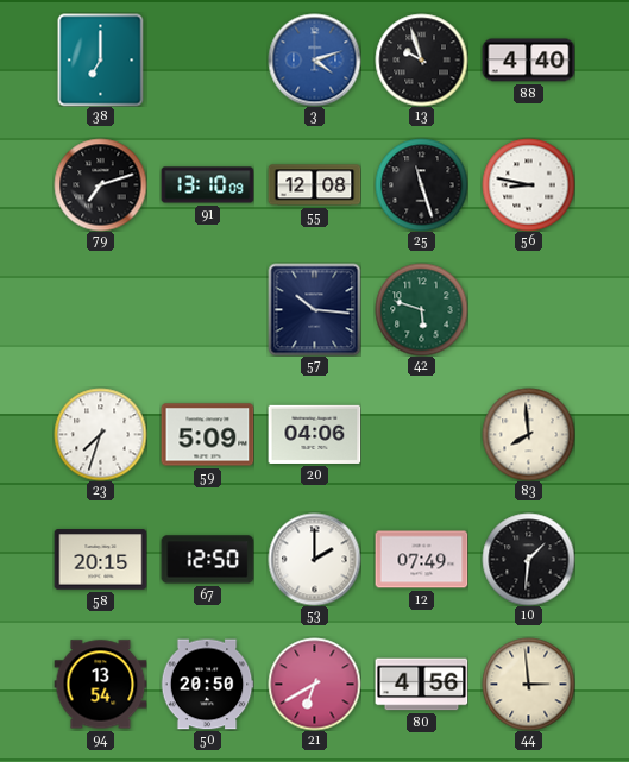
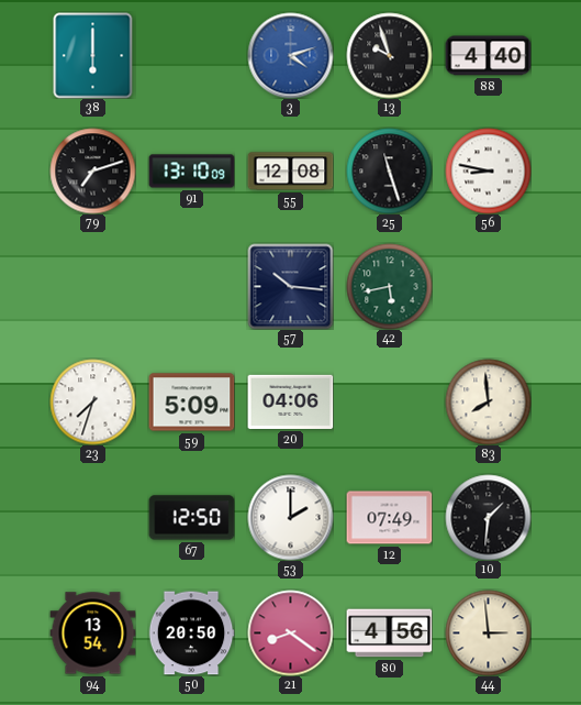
38: 7:00 -> 6:00
42: 5:48 -> 5:43
58: 20:15 -> none
21: 6:40 -> 8:21
